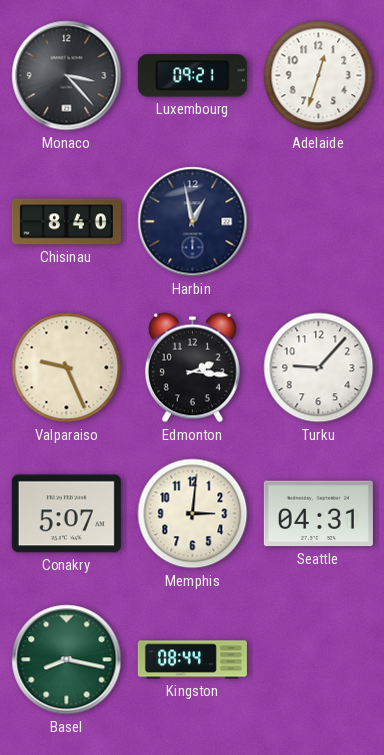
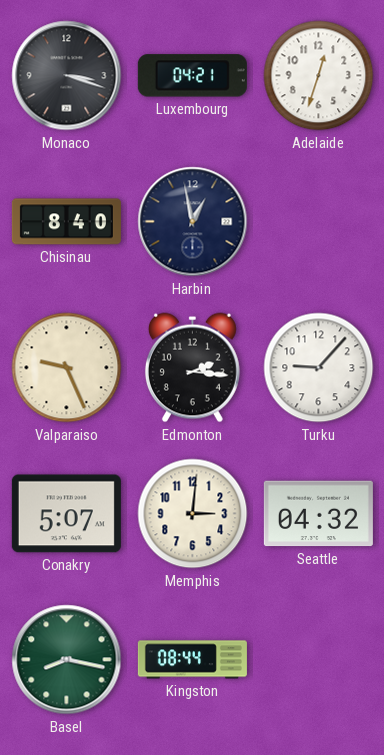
Monaco: 3:23 -> 3:18
Luxembourg: 09:21 -> 04:21
Seattle: 04:31 -> 04:32
